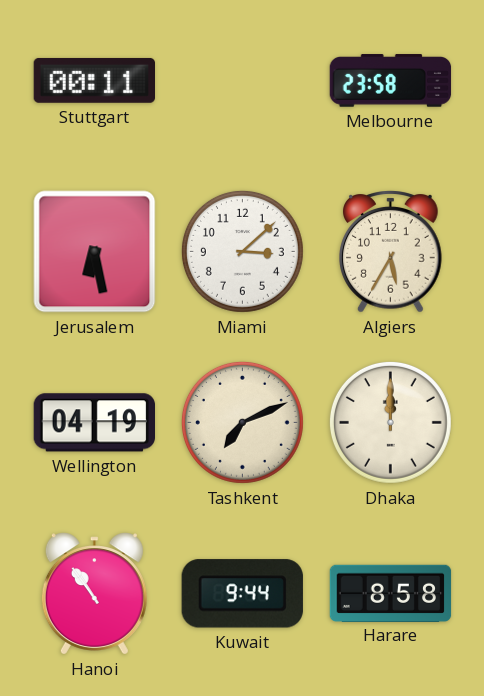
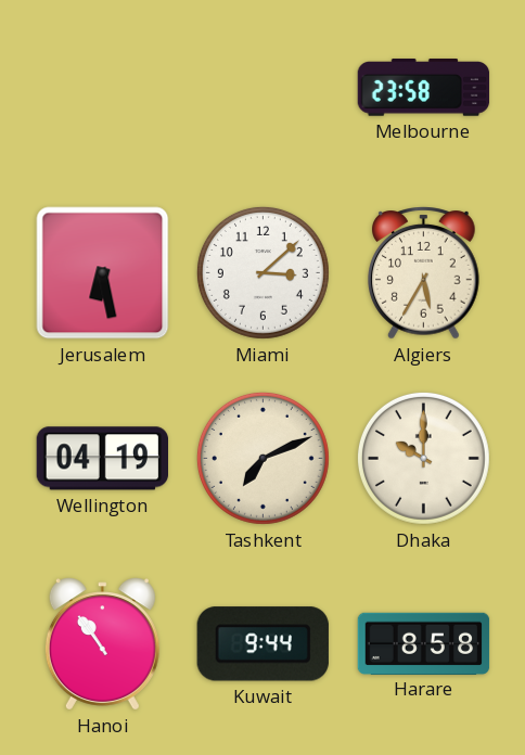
Stuttgart: 00:11 -> none
Dhaka: 12:00 -> 10:00
